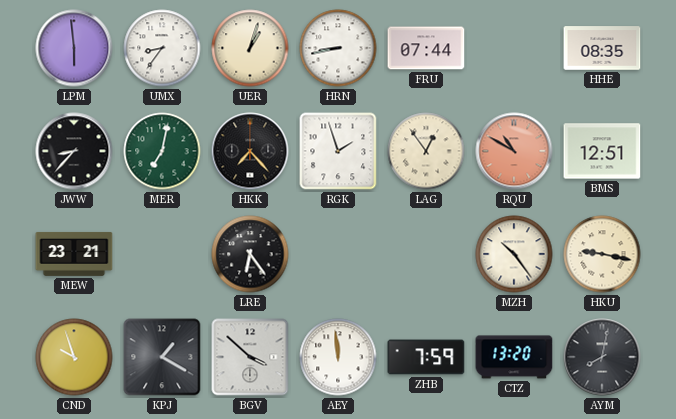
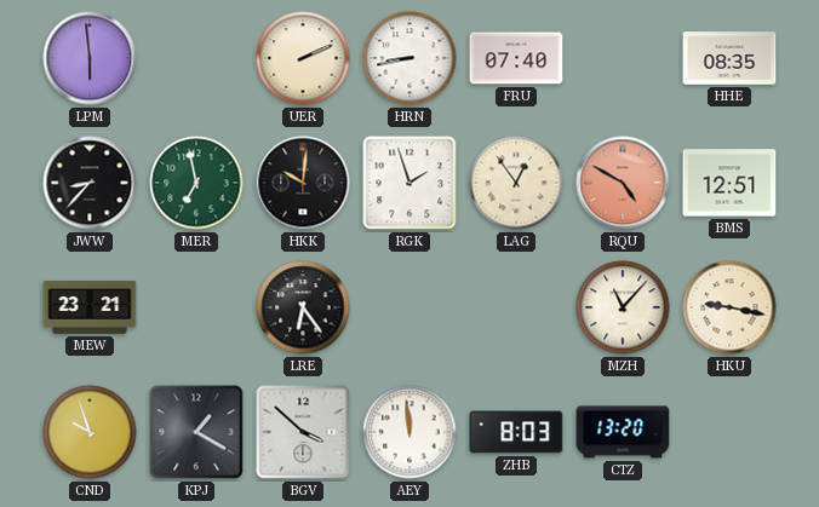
UMX: 8:36 -> none
UER: 1:03 -> 2:11
FRU: 07:44 -> 07:40
MER: 7:02 -> 6:58
HKK: 7:23 -> 10:01
RQU: 10:50 -> 4:50
MZH: 10:24 -> 11:07
ZHB: 7:59 -> 8:03
AYM: 8:02 -> none
